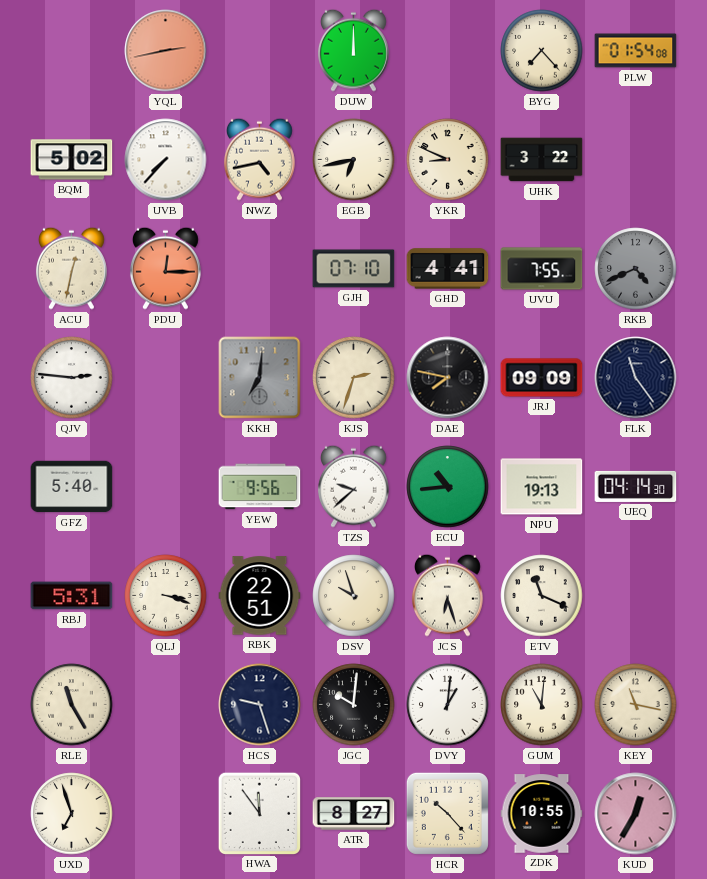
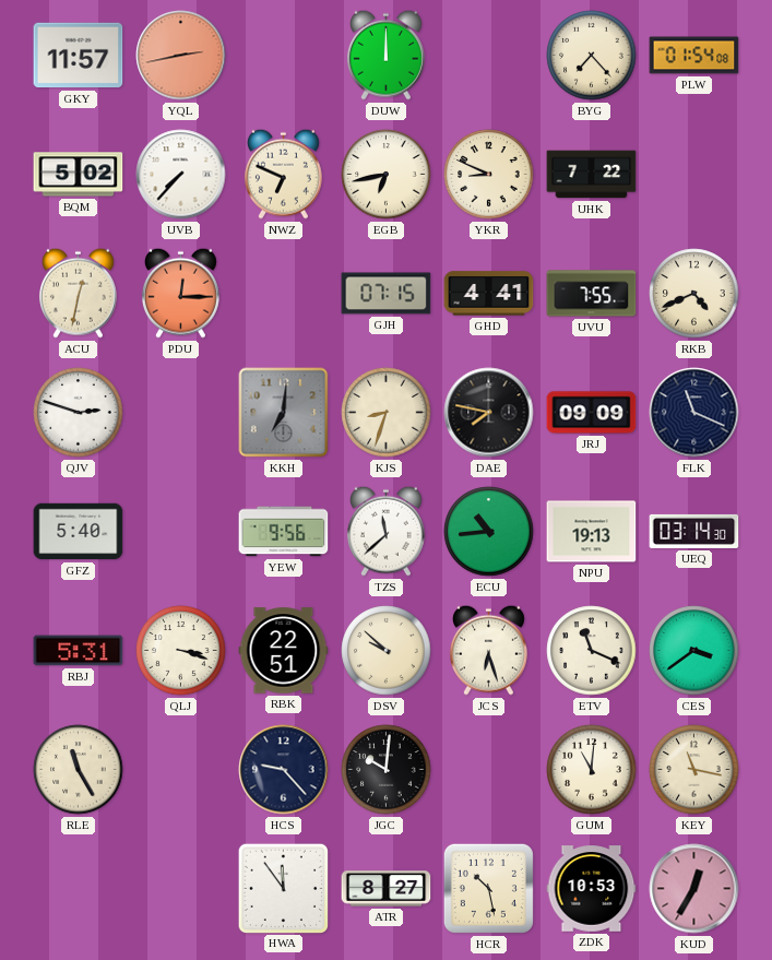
GKY: none -> 11:57
NWZ: 4:43 -> 6:49
UHK: 3:22 -> 7:22
GJH: 07:10 -> 07:15
RKB dial: grey -> cream
QJV: 2:46 -> 2:48
KJS: 2:33 -> 8:33
FLK: 11:24 -> 11:19
TZS: 9:38 -> 11:38
UEQ: 04:14 -> 03:14
DSV: 9:57 -> 9:52
CES: none -> 3:39
HCS: 9:27 -> 9:23
DVY: 1:01 -> none
UXD: 6:57 -> none
HCR: 10:23 -> 10:28
ZDK: 10:55 -> 10:53
